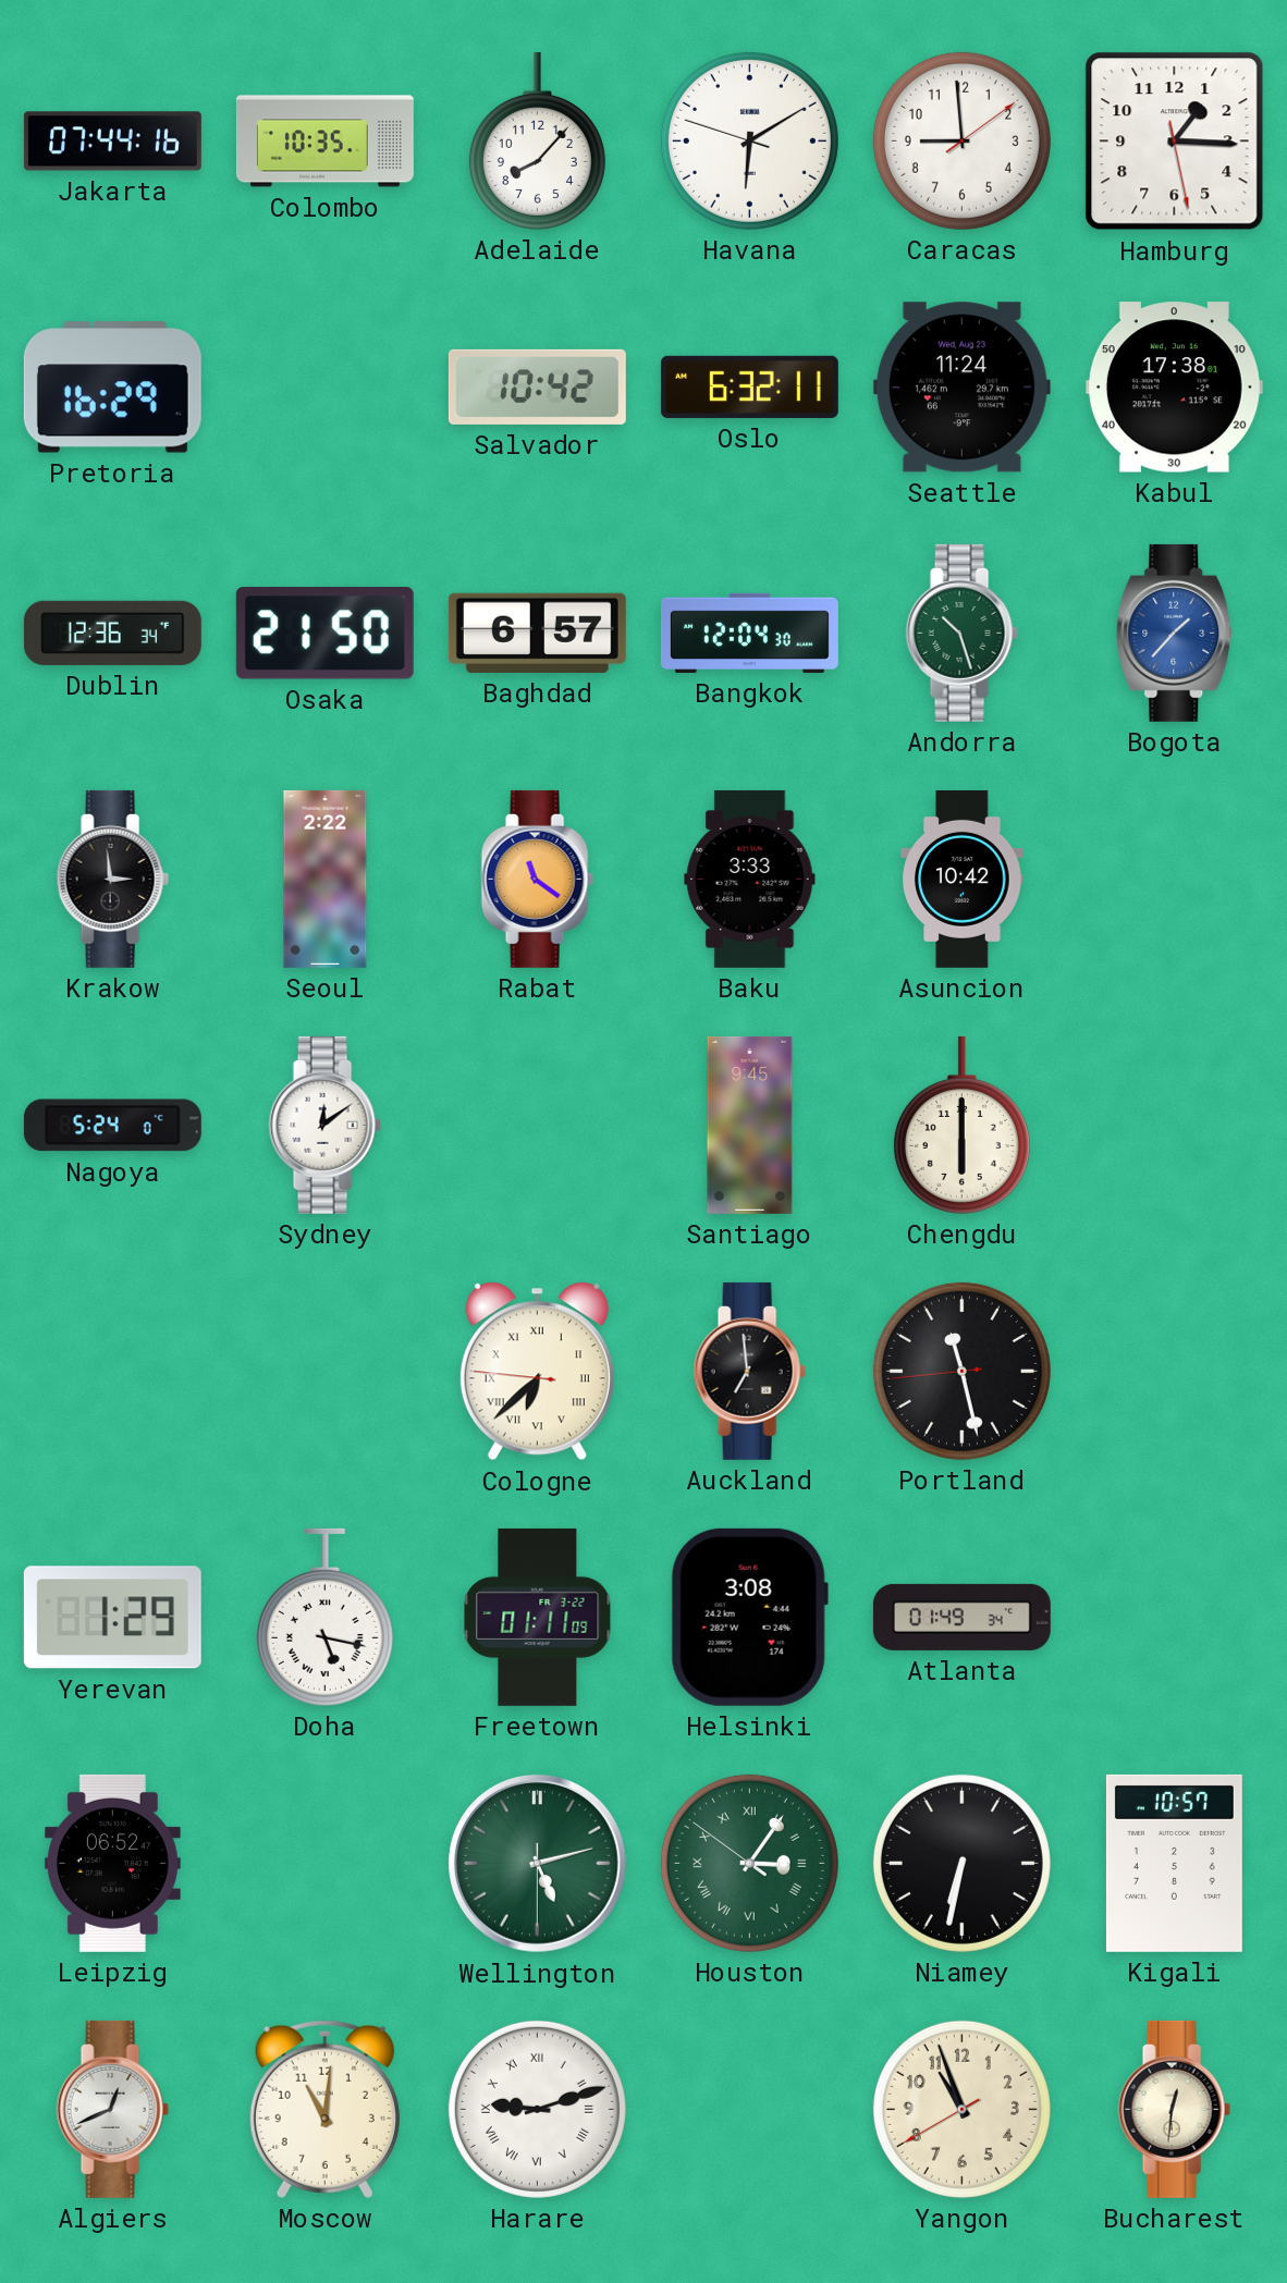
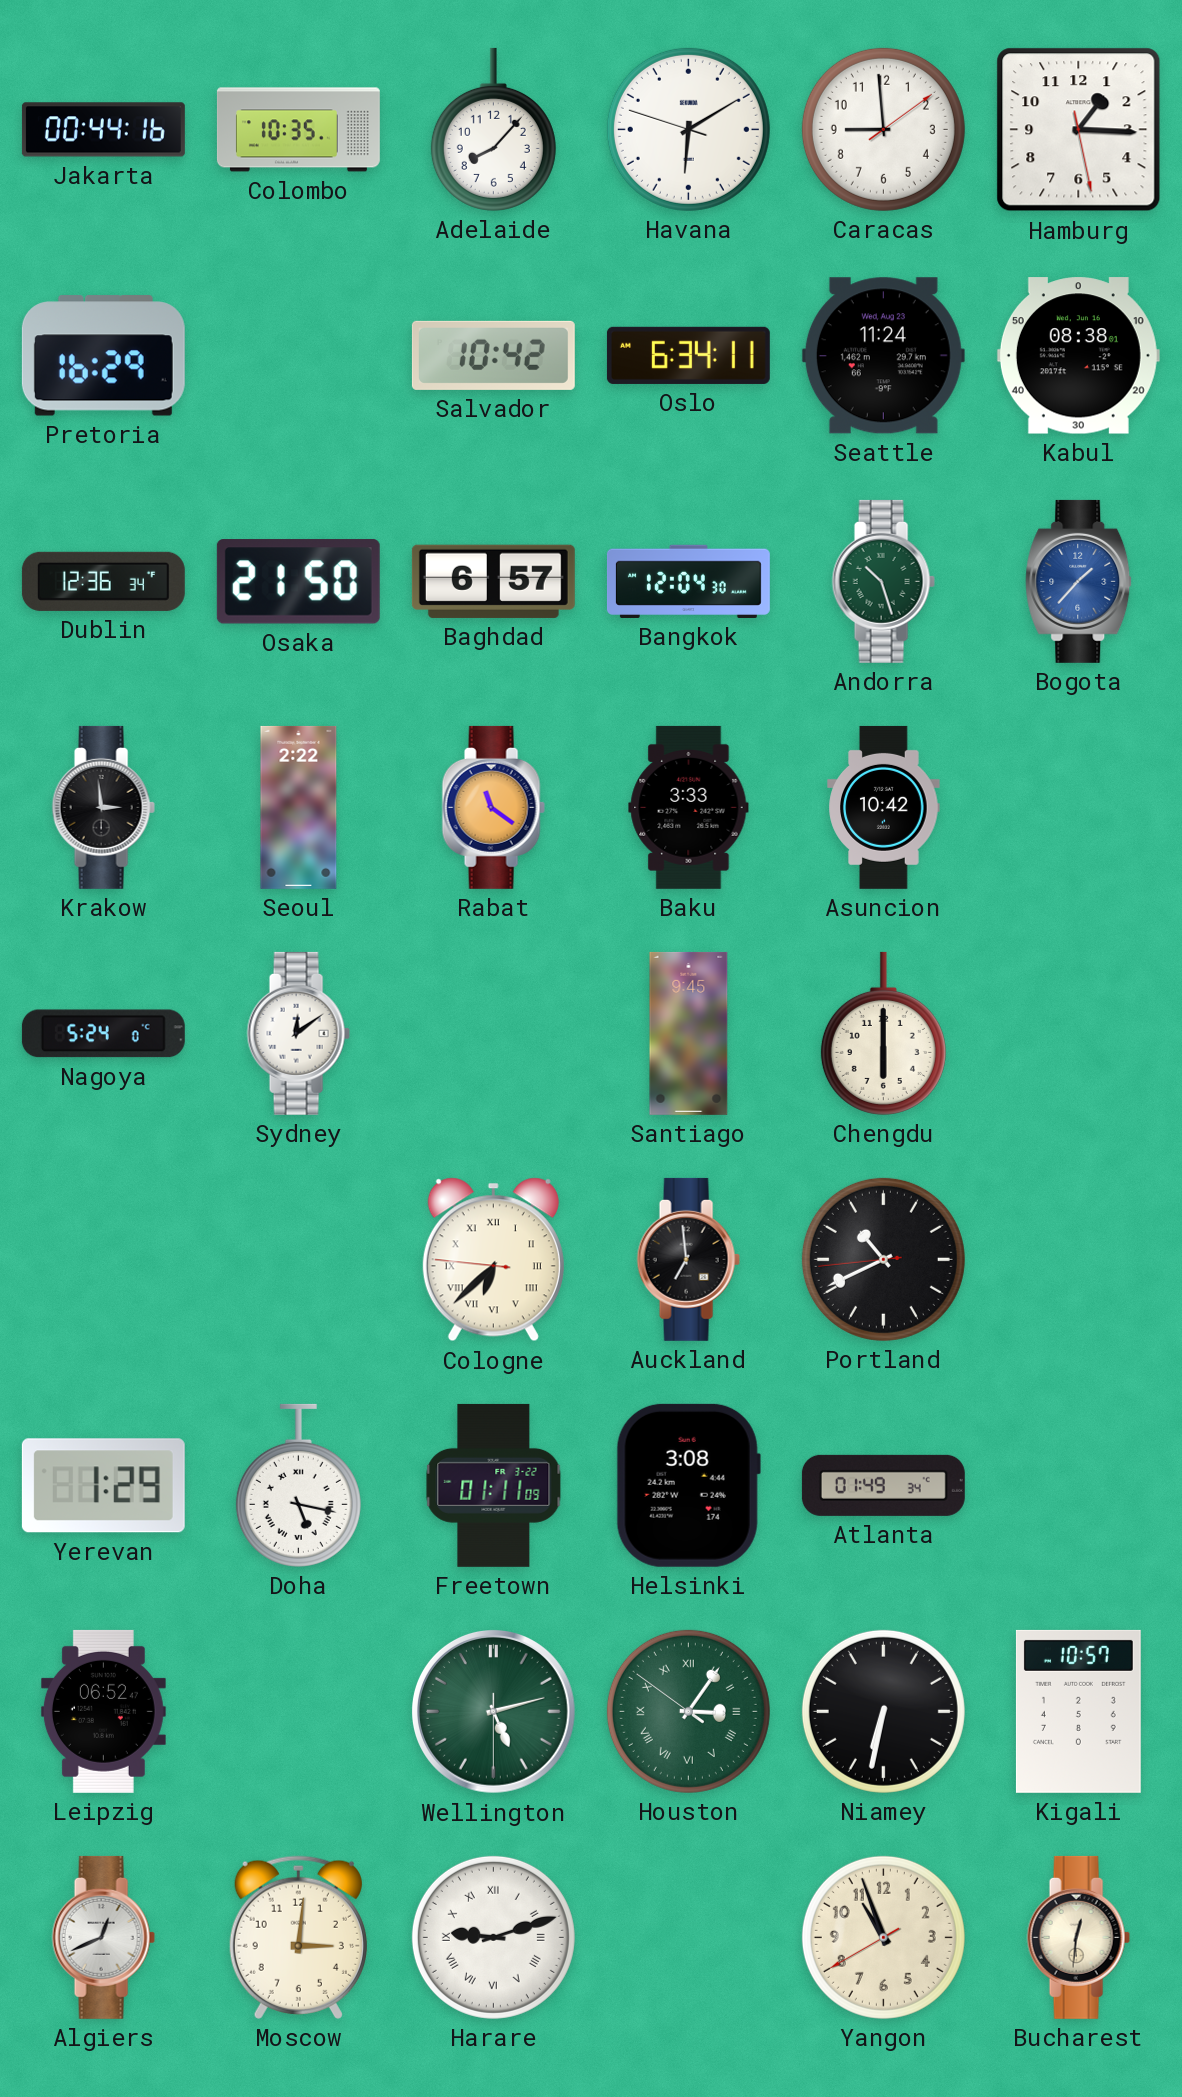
Jakarta: 07:44 -> 00:44
Oslo: 6:32 -> 6:34
Kabul: 17:38 -> 08:38
Portland: 11:27 -> 10:40
Moscow: 11:01 -> 3:01
